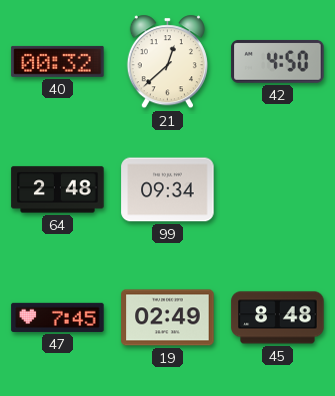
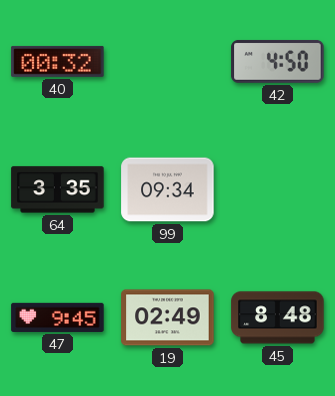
21: 12:38 -> none
64: 2:48 -> 3:35
47: 7:45 -> 9:45
